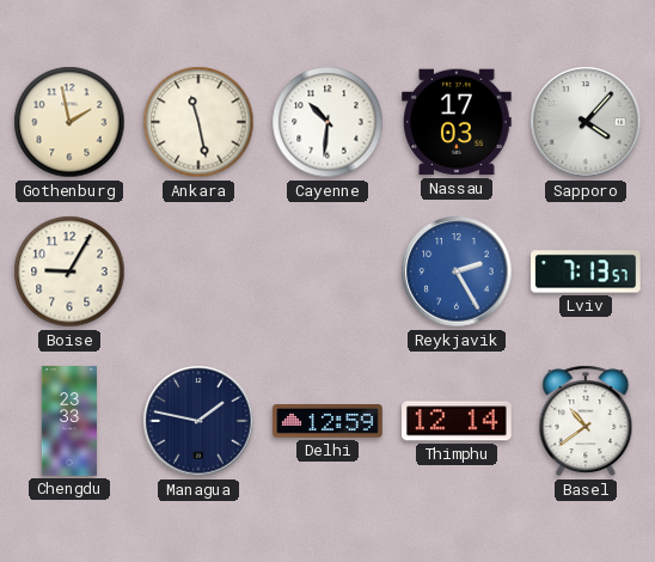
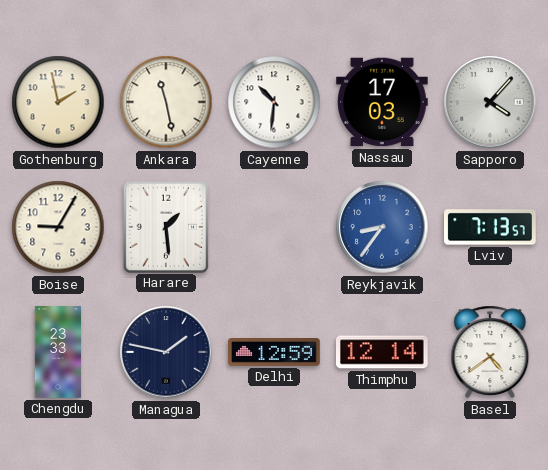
Harare: none -> 1:29
Reykjavik: 2:25 -> 8:36
Basel: 10:39 -> 4:39
